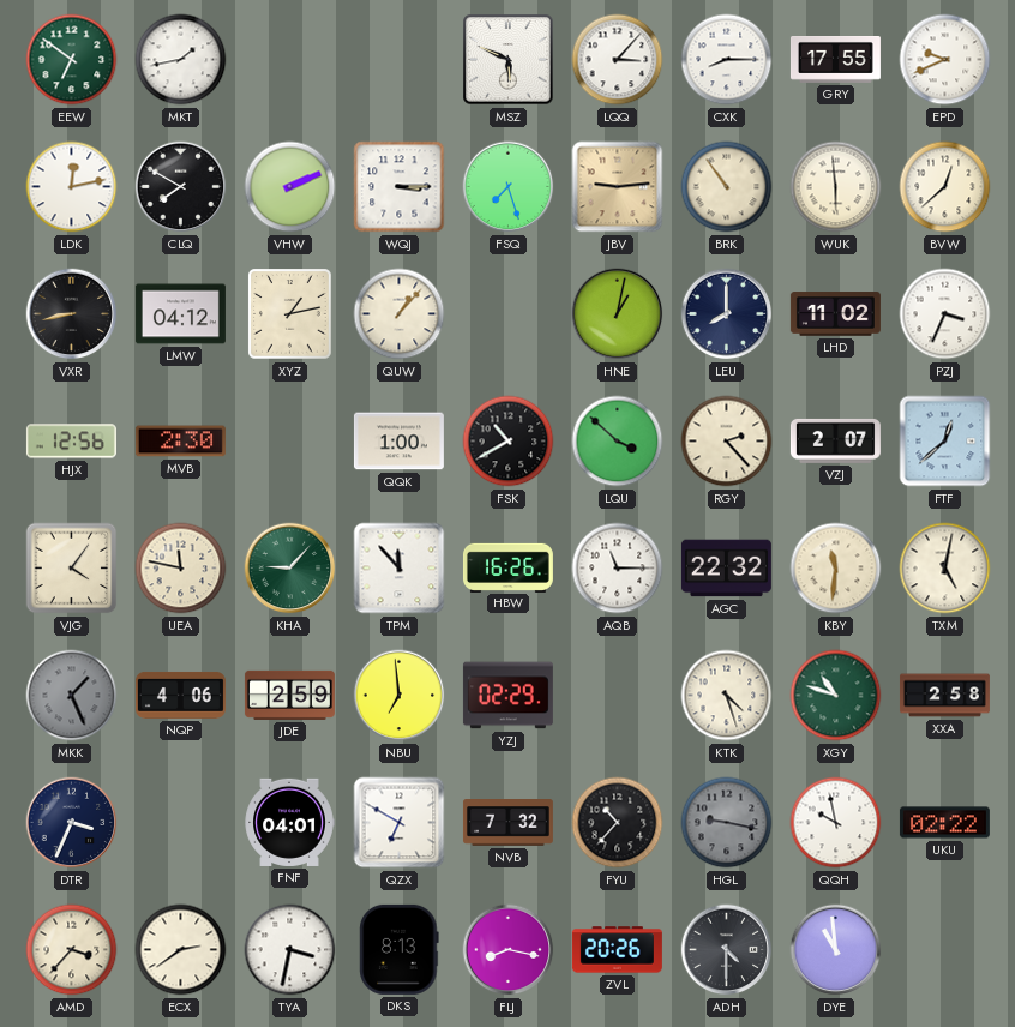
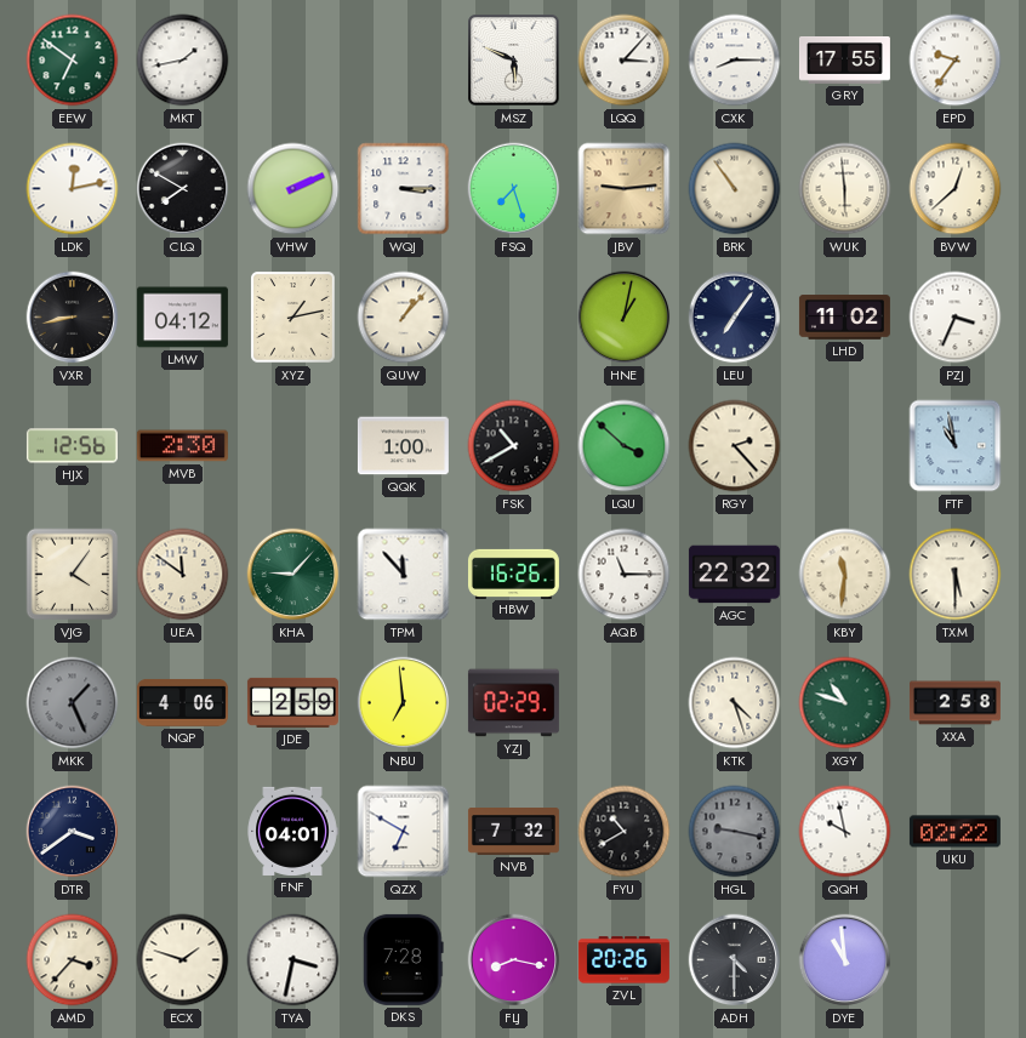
EPD: 9:41 -> 9:36
LEU: 8:00 -> 7:06
VZJ: 2:07 -> none
FTF: 12:38 -> 10:58
UEA: 11:47 -> 11:51
TXM: 5:02 -> 5:30
DTR: 3:34 -> 3:39
FYU: 10:37 -> 10:40
ECX: 2:39 -> 1:48
DKS: 8:13 -> 7:28
